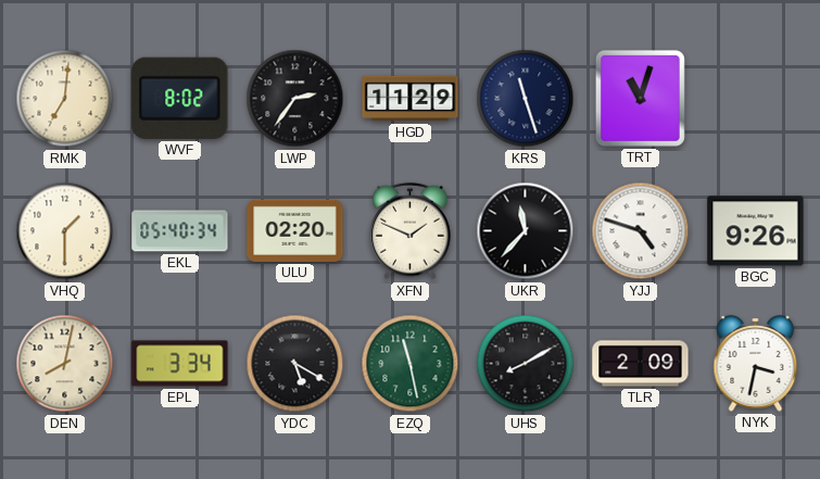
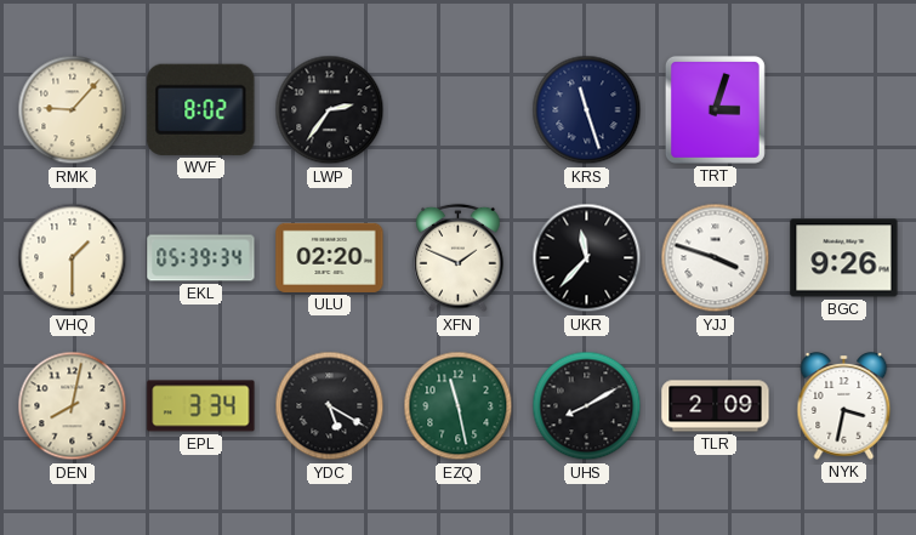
RMK: 7:01 -> 9:07
HGD: 11:29 -> none
TRT: 11:03 -> 3:03
EKL: 05:40 -> 05:39
YJJ: 4:48 -> 3:48
